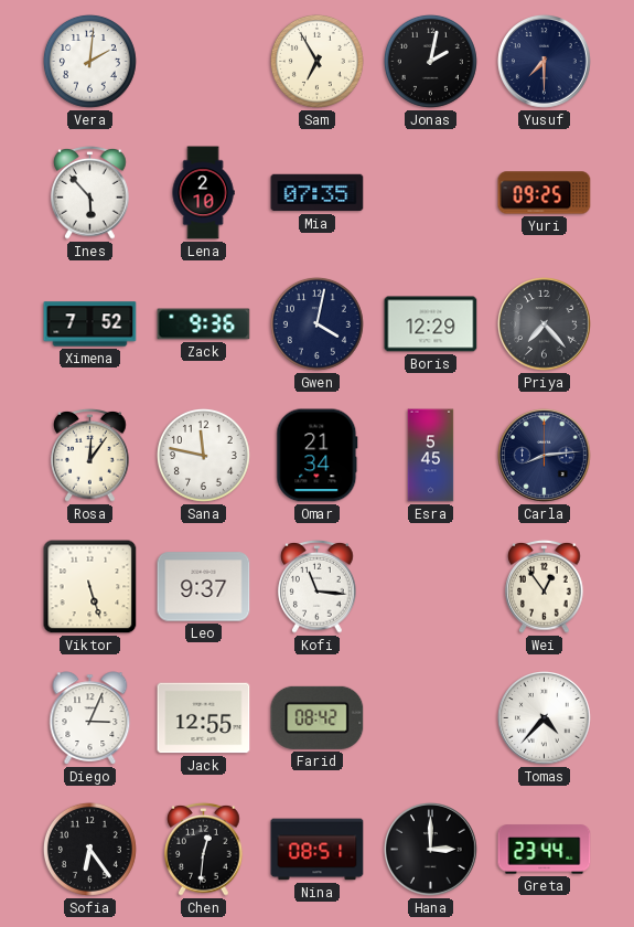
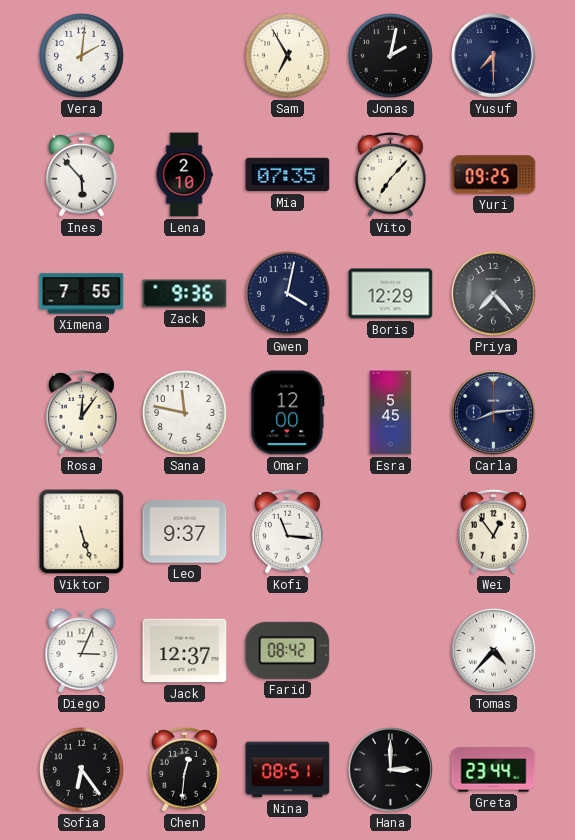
Vito: none -> 7:07
Ximena: 7:52 -> 7:55
Omar: 21:34 -> 12:00
Jack: 12:55 -> 12:37
